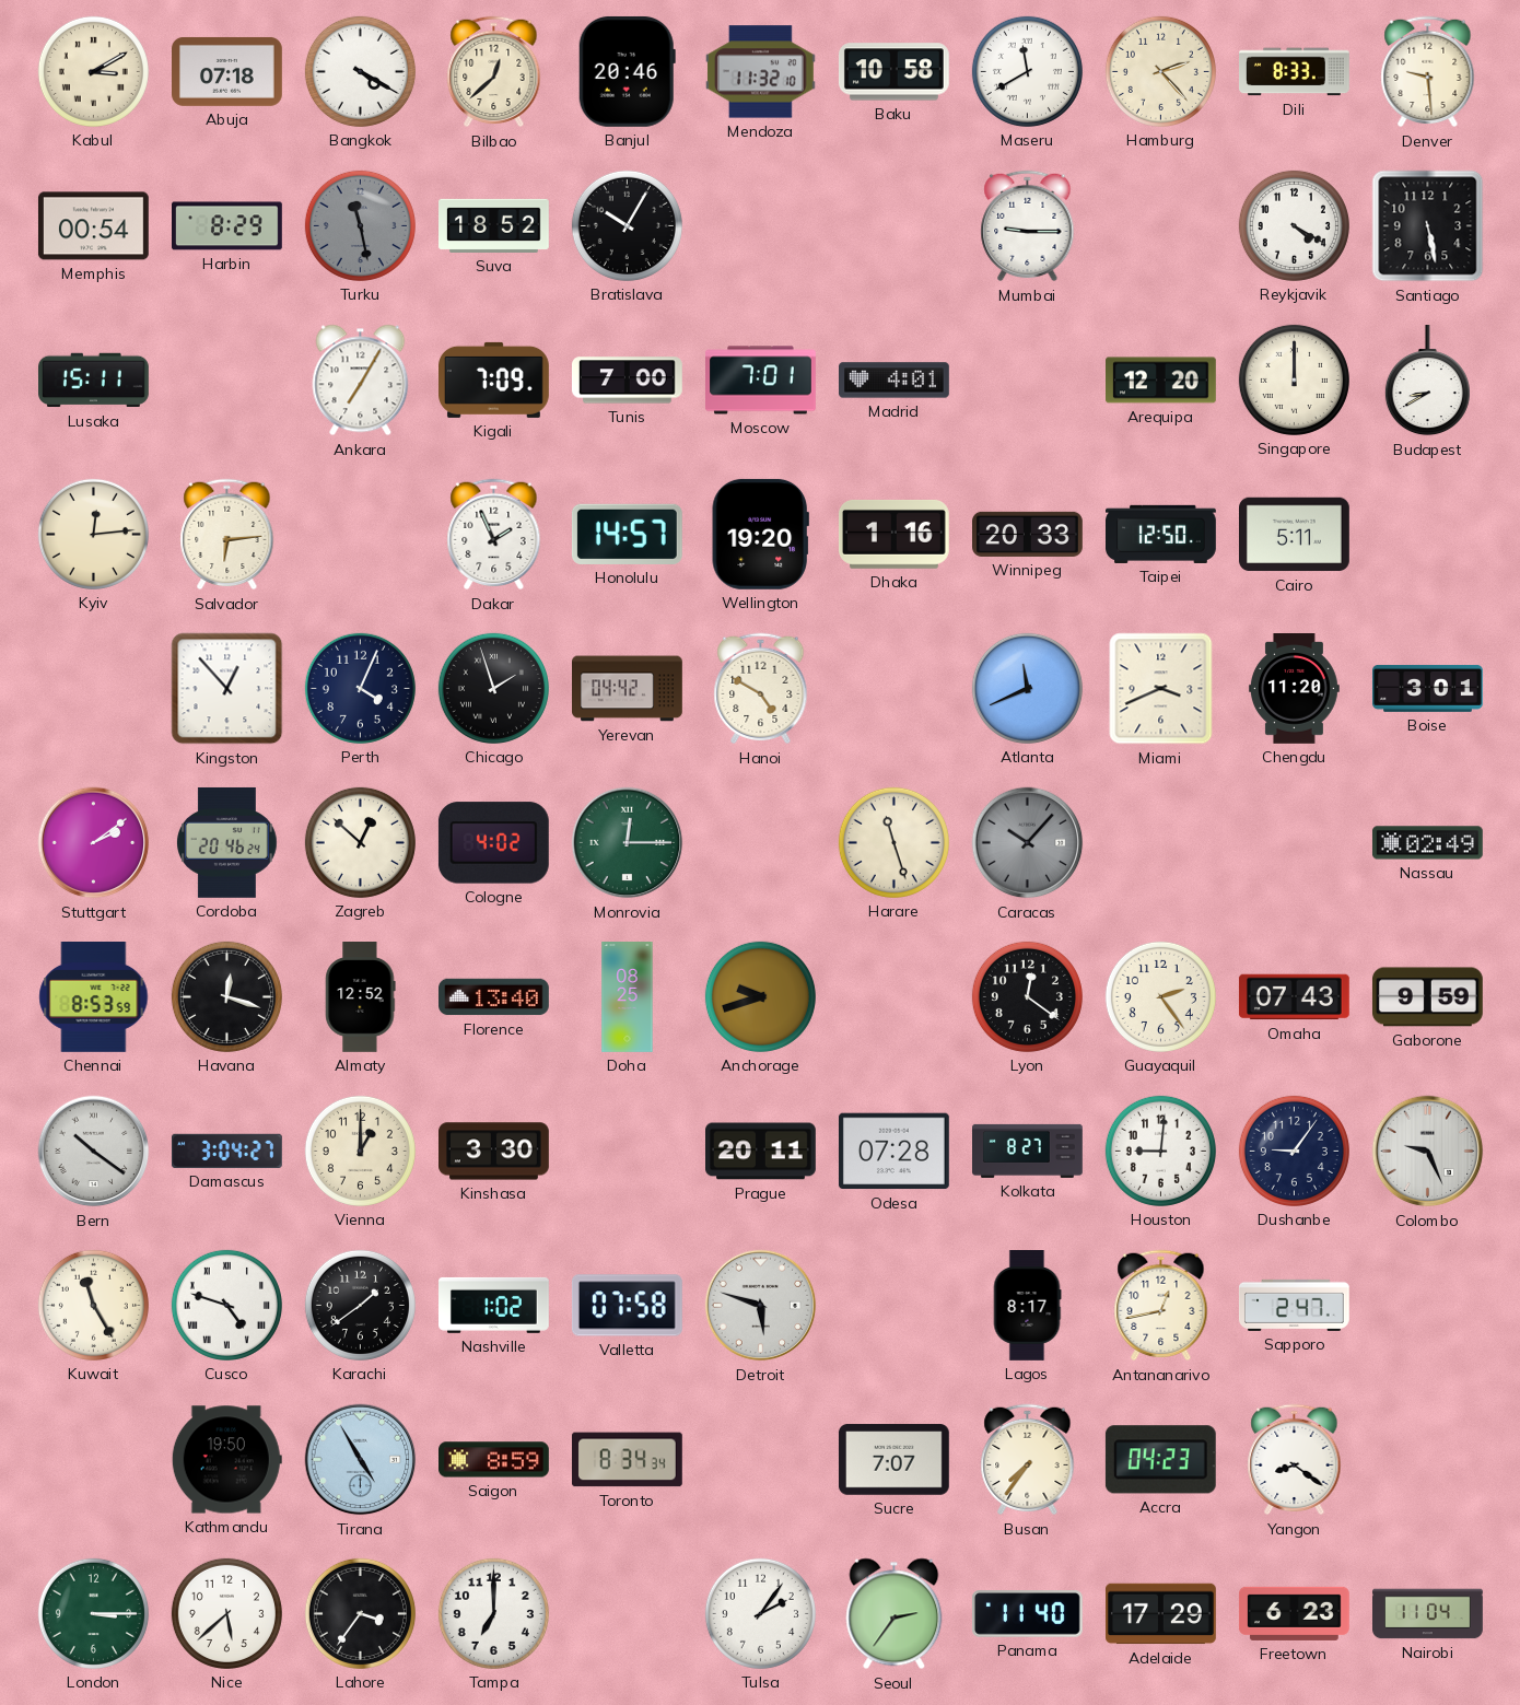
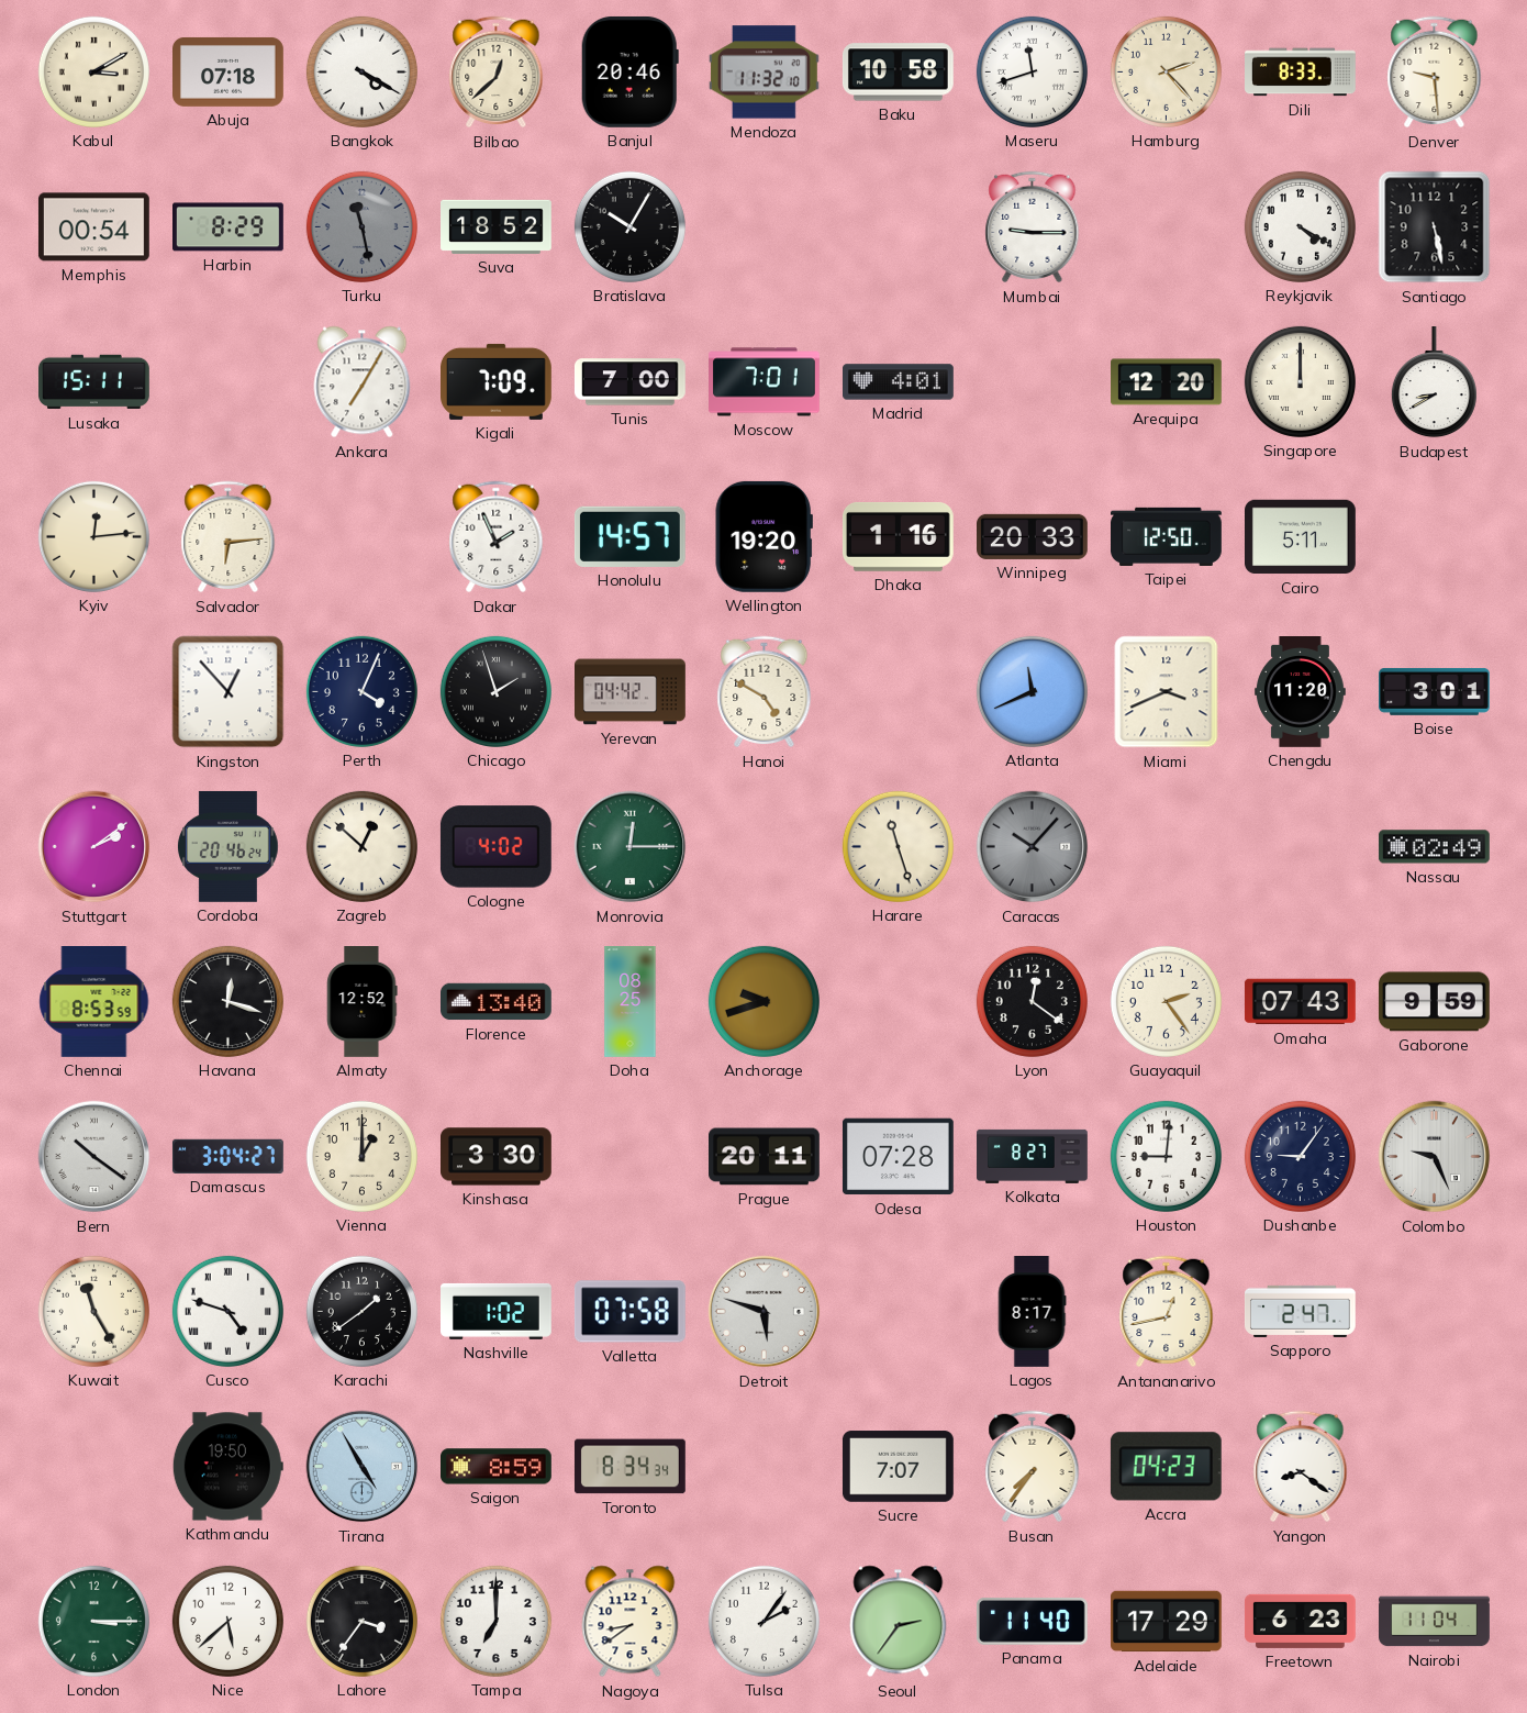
Maseru: 11:40 -> 11:42
Nagoya: none -> 8:39
